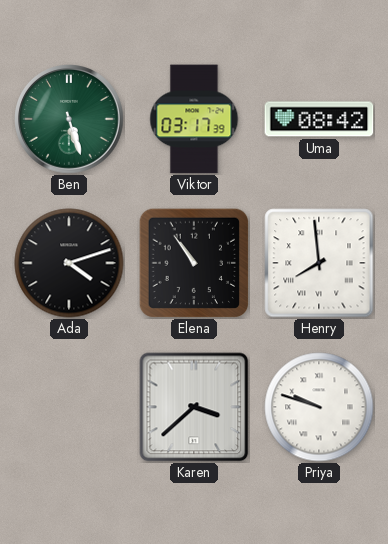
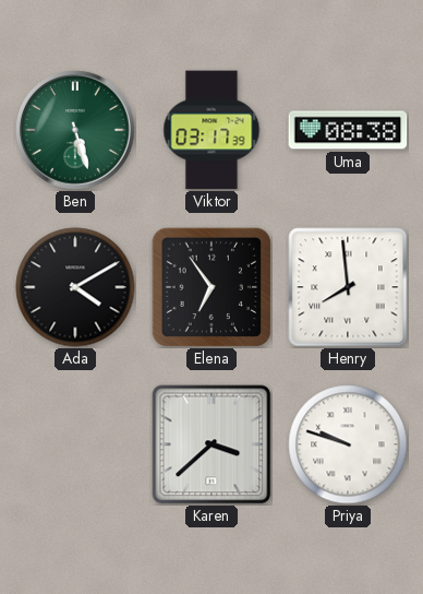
Uma: 08:42 -> 08:38
Ada: 4:12 -> 4:10
Elena: 10:54 -> 6:54
